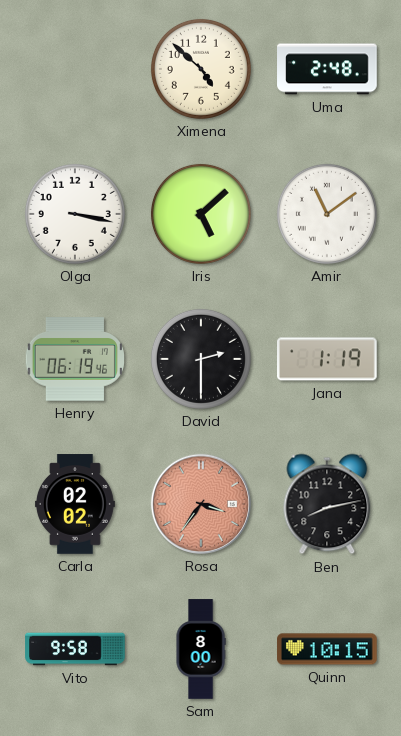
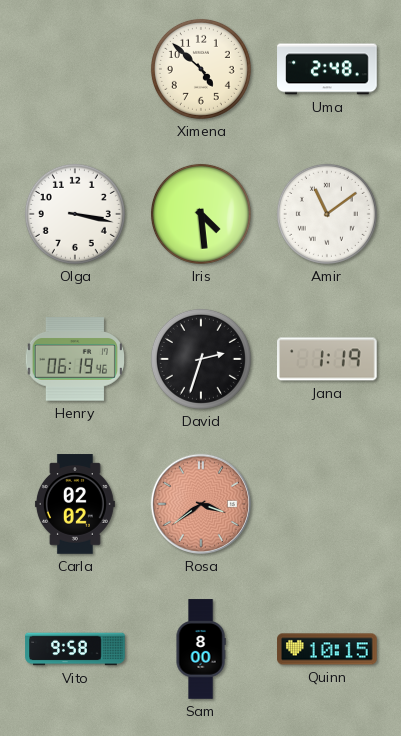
Iris: 5:08 -> 4:29
David: 2:30 -> 2:33
Rosa: 3:36 -> 3:39
Ben: 8:13 -> none
